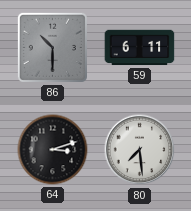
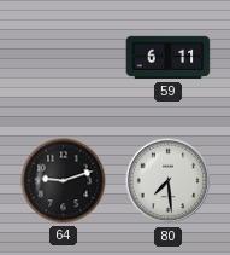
86: 10:30 -> none
64: 3:12 -> 9:12
